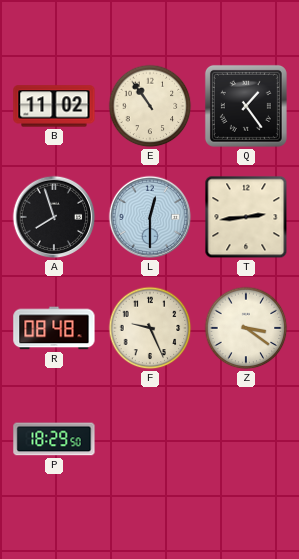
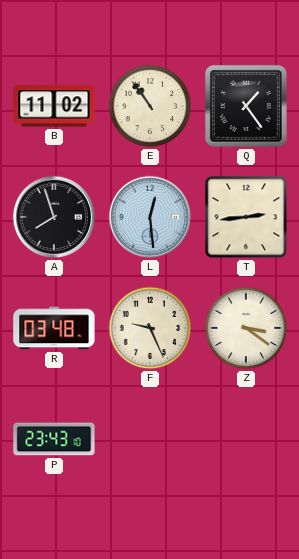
L: 12:30 -> 12:29
R: 08:48 -> 03:48
P: 18:29 -> 23:43
